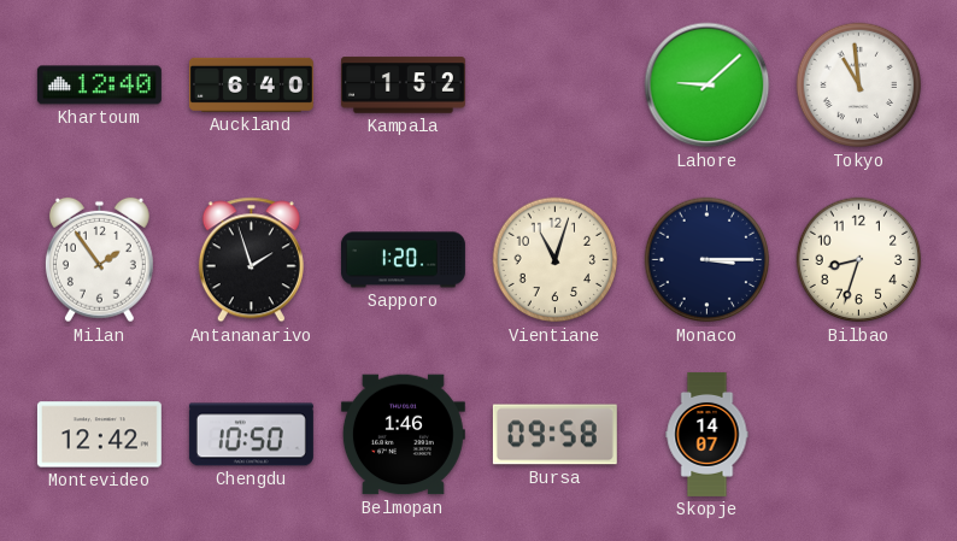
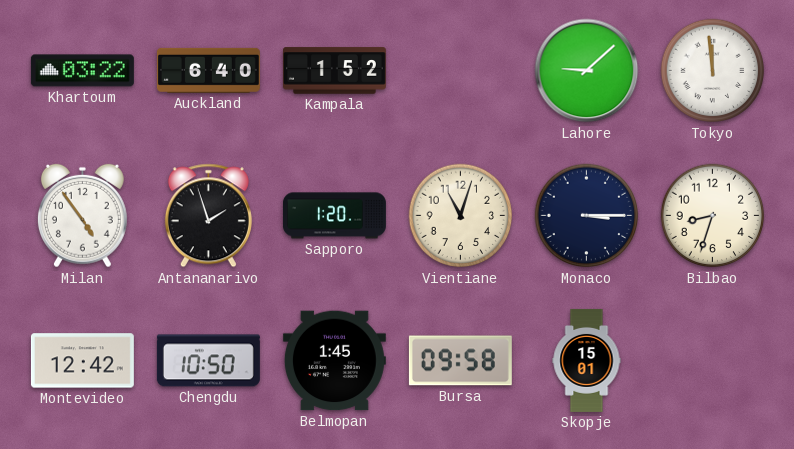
Khartoum: 12:40 -> 03:22
Tokyo: 10:59 -> 11:59
Milan: 1:54 -> 4:54
Belmopan: 1:46 -> 1:45
Skopje: 14:07 -> 15:01
